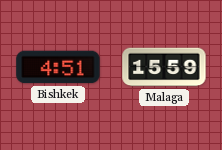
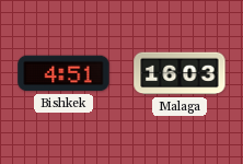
Malaga: 15:59 -> 16:03
